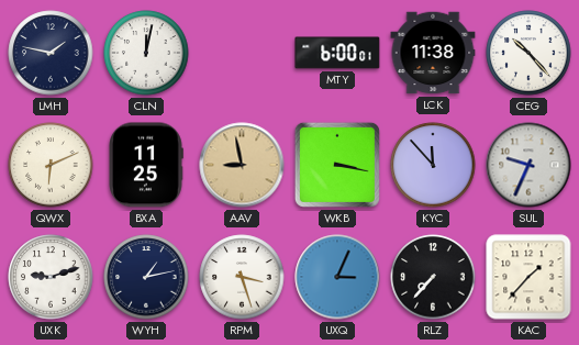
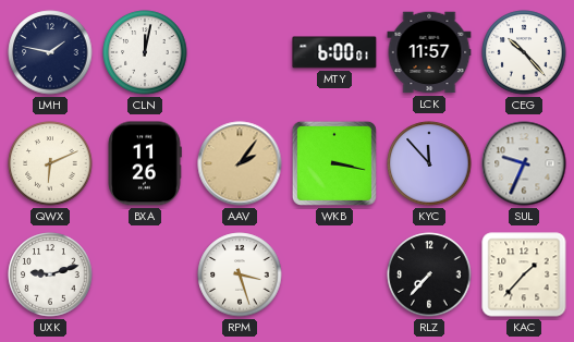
LCK: 11:38 -> 11:57
BXA: 11:25 -> 11:26
AAV: 8:58 -> 2:06
WYH: 1:13 -> none
UXQ: 3:04 -> none
